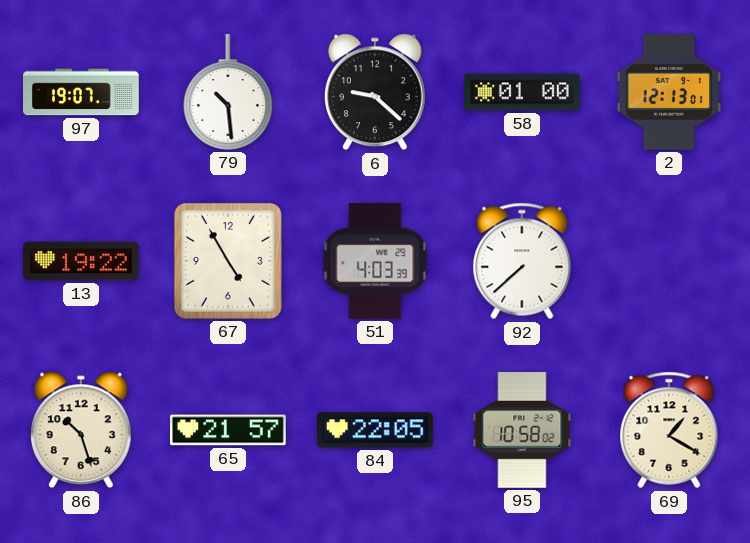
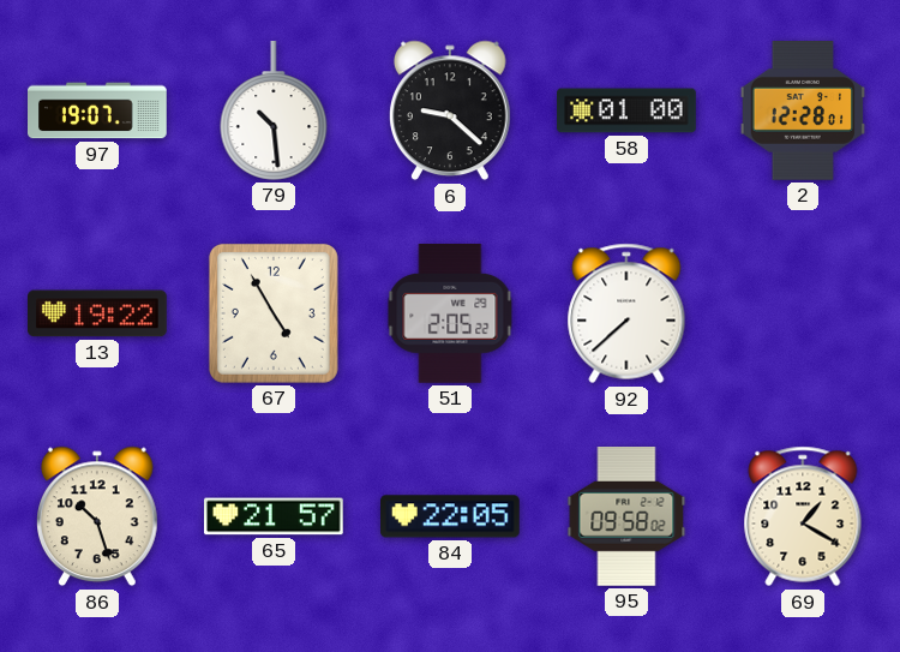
2: 12:13 -> 12:28
51: 4:03 -> 2:05
95: 10:58 -> 09:58
